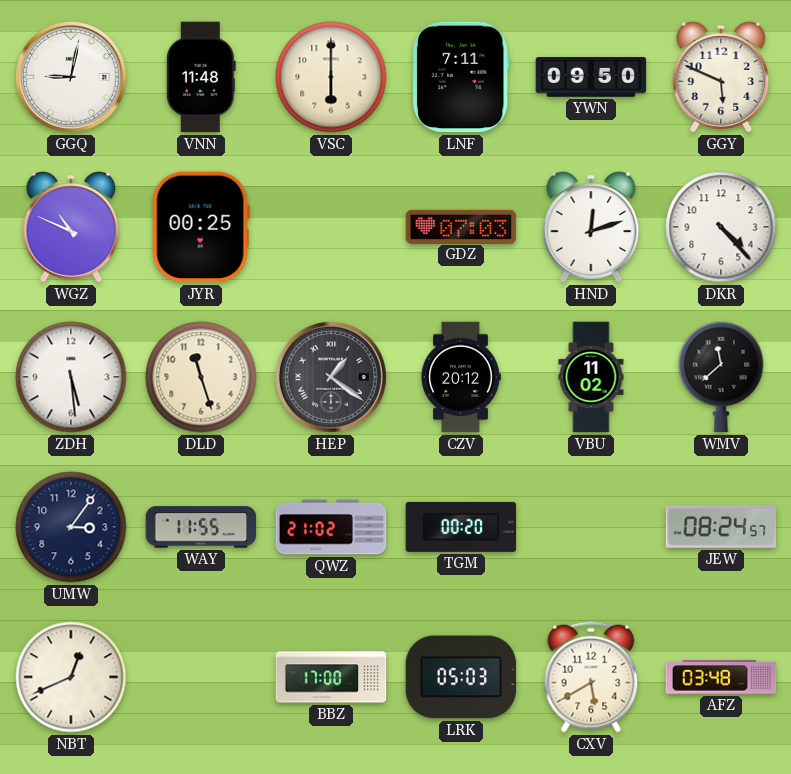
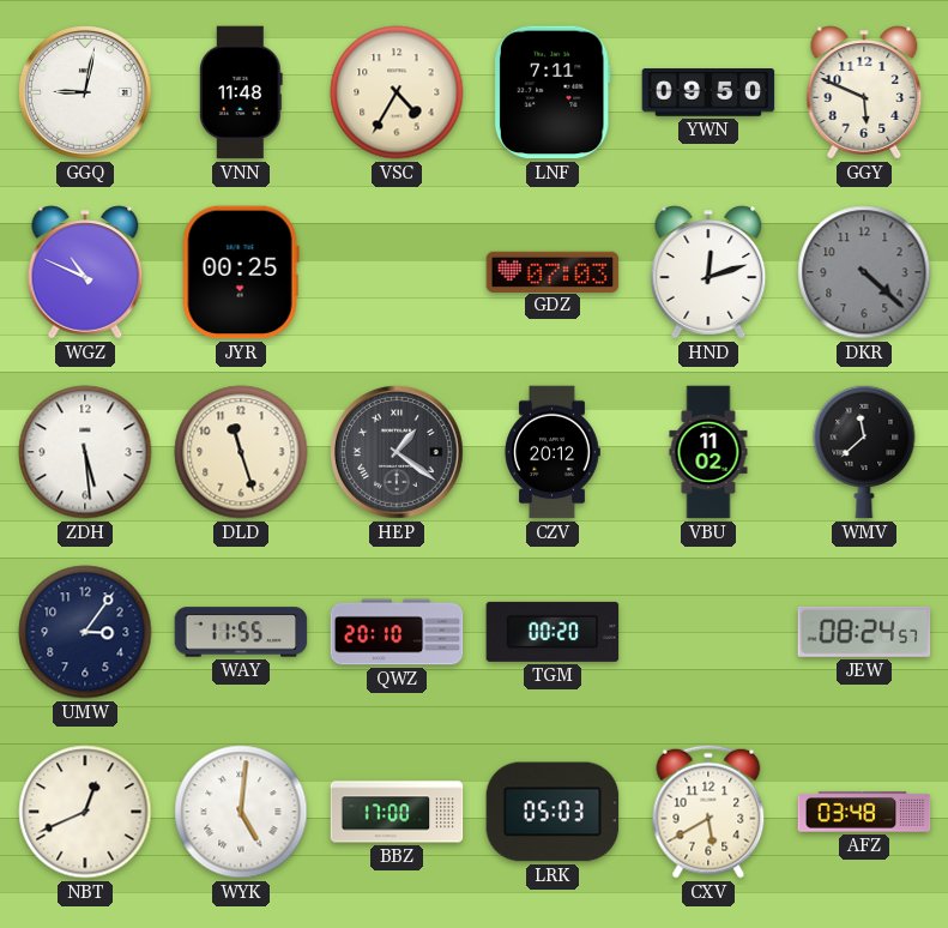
VSC: 6:00 -> 4:35
DKR: 4:23 -> 4:22
DKR dial: white -> grey
QWZ: 21:02 -> 20:10
WYK: none -> 5:01
